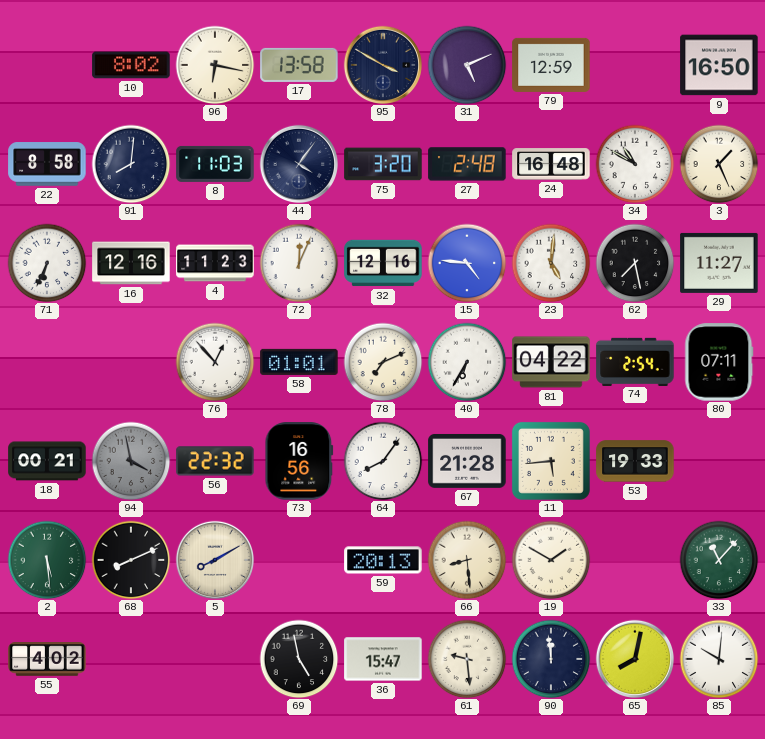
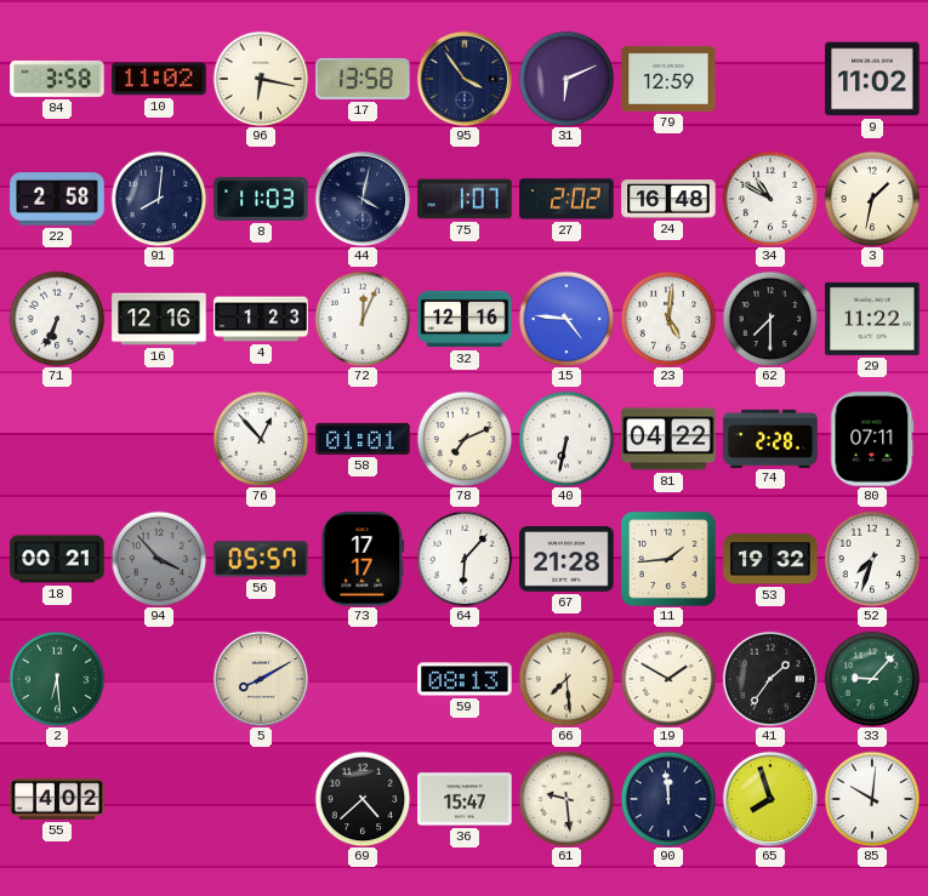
84: none -> 3:58
10: 8:02 -> 11:02
95: 3:50 -> 3:54
31: 5:11 -> 6:11
9: 16:50 -> 11:02
22: 8:58 -> 2:58
44: 4:06 -> 4:02
75: 3:20 -> 1:07
27: 2:48 -> 2:02
3: 1:26 -> 1:32
4: 11:23 -> 1:23
62: 7:28 -> 7:30
29: 11:27 -> 11:22
40: 6:35 -> 6:32
74: 2:54 -> 2:28
94: 3:58 -> 3:53
56: 22:32 -> 05:57
73: 16:56 -> 17:17
64: 8:06 -> 6:07
11: 5:44 -> 1:44
53: 19:33 -> 19:32
52: none -> 7:33
2: 5:29 -> 6:29
68: 8:11 -> none
59: 20:13 -> 08:13
66: 8:29 -> 7:29
41: none -> 1:36
33: 11:07 -> 9:07
69: 4:58 -> 4:38
65: 8:02 -> 7:57
